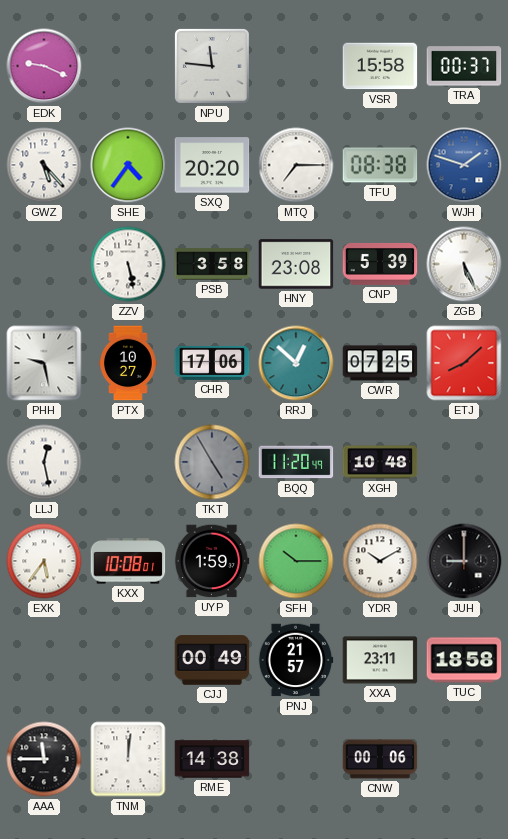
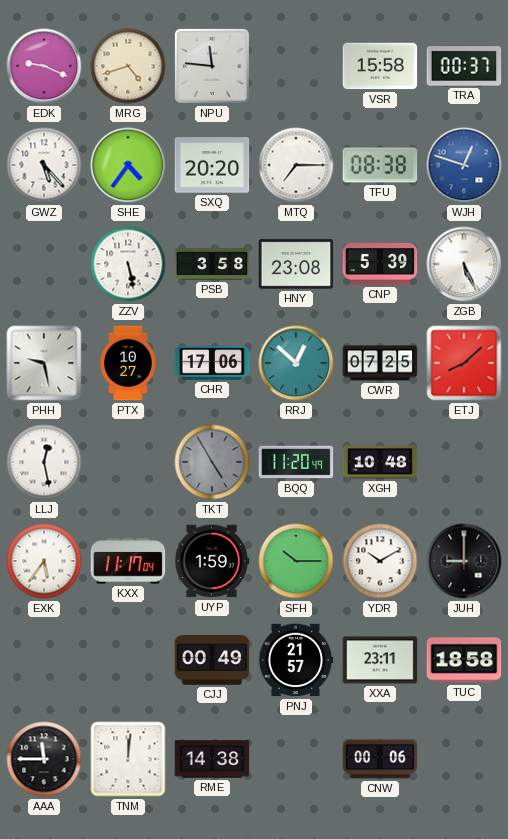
MRG: none -> 4:42
WJH: 1:48 -> 12:48
KXX: 10:08 -> 11:17
